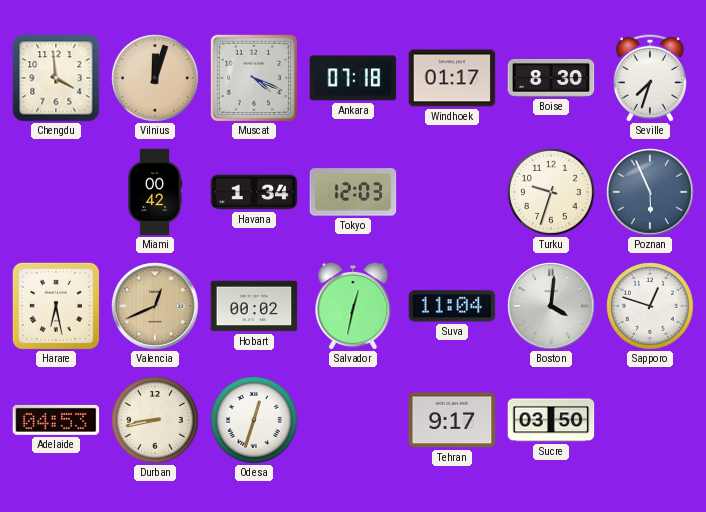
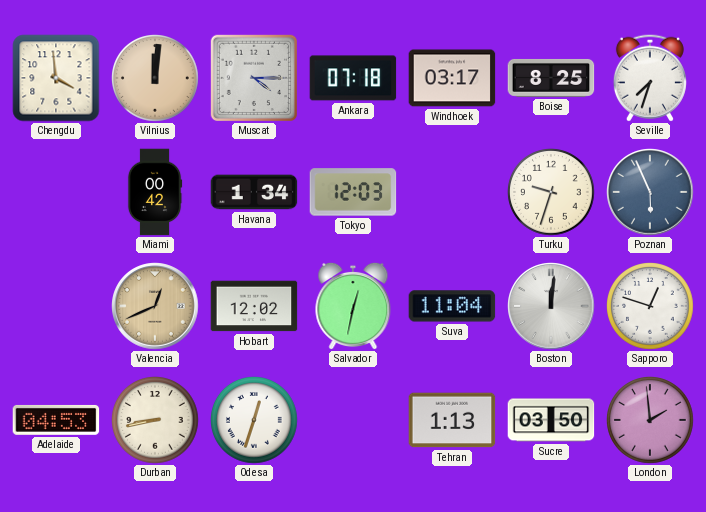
Vilnius: 12:03 -> 12:01
Muscat: 4:19 -> 4:15
Windhoek: 01:17 -> 03:17
Boise: 8:30 -> 8:25
Harare: 6:28 -> none
Hobart: 00:02 -> 12:02
Boston: 4:01 -> 12:01
Tehran: 9:17 -> 1:13
London: none -> 1:59
